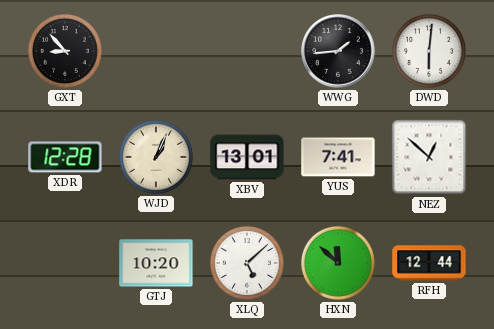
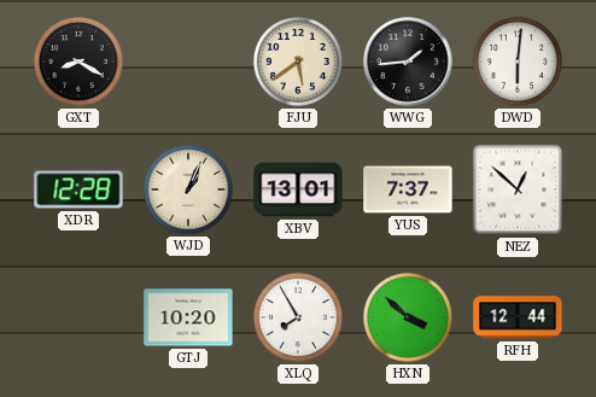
GXT: 8:53 -> 8:20
FJU: none -> 5:39
YUS: 7:41 -> 7:37
XLQ: 5:08 -> 7:55
HXN: 11:52 -> 3:52
